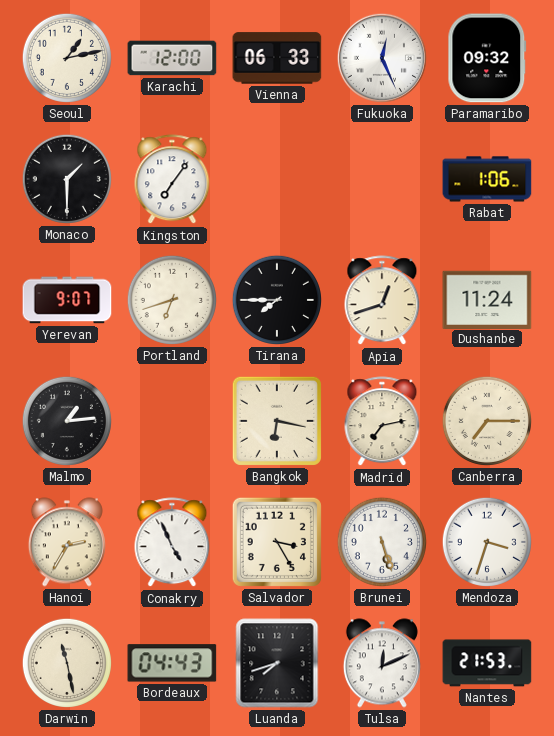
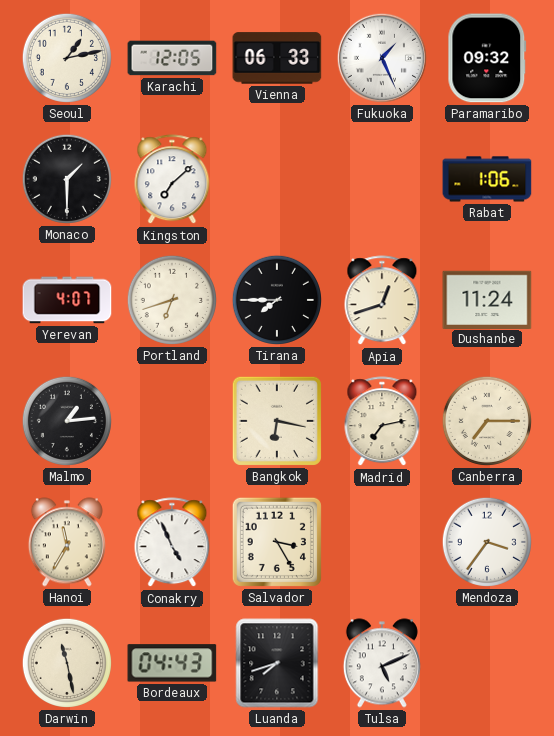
Karachi: 12:00 -> 12:05
Fukuoka: 12:26 -> 1:26
Kingston: 7:06 -> 7:08
Yerevan: 9:07 -> 4:07
Hanoi: 2:35 -> 11:35
Brunei: 5:27 -> none
Mendoza: 3:33 -> 3:36
Tulsa: 12:11 -> 5:11
Nantes: 21:53 -> none
